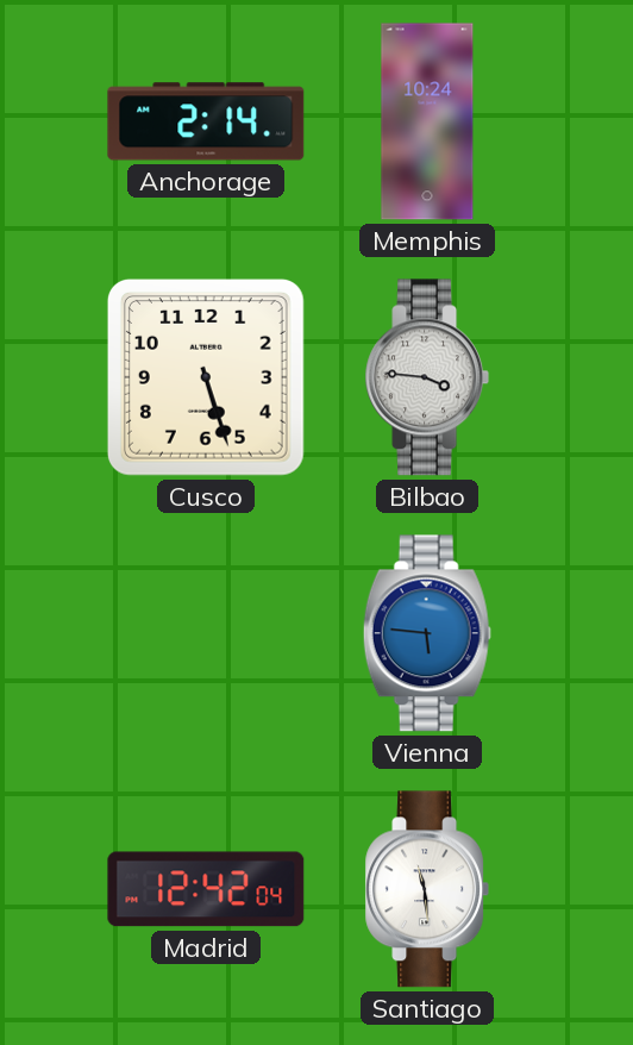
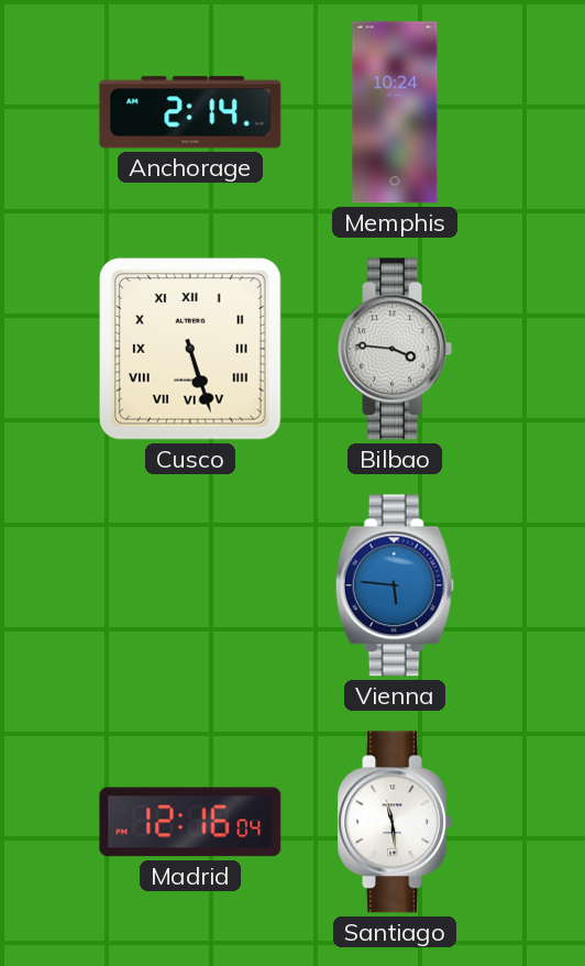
Cusco numerals: Arabic -> Roman
Madrid: 12:42 -> 12:16
